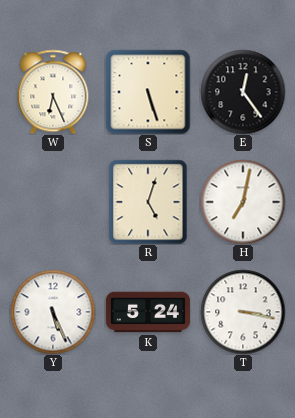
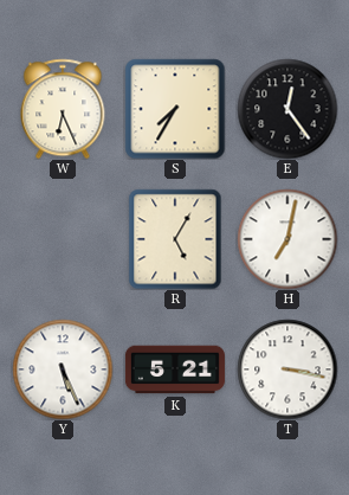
S: 5:27 -> 7:35
R: 5:03 -> 5:05
K: 5:24 -> 5:21
